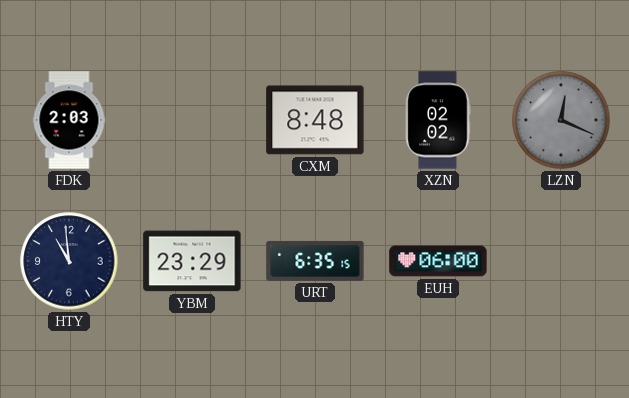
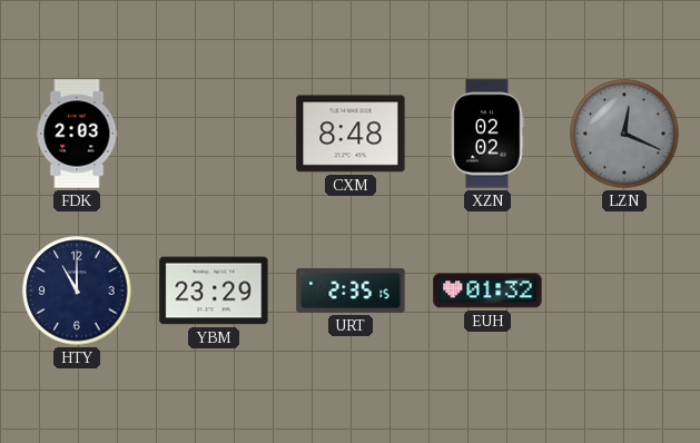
HTY: 10:59 -> 11:00
URT: 6:35 -> 2:35
EUH: 06:00 -> 01:32
